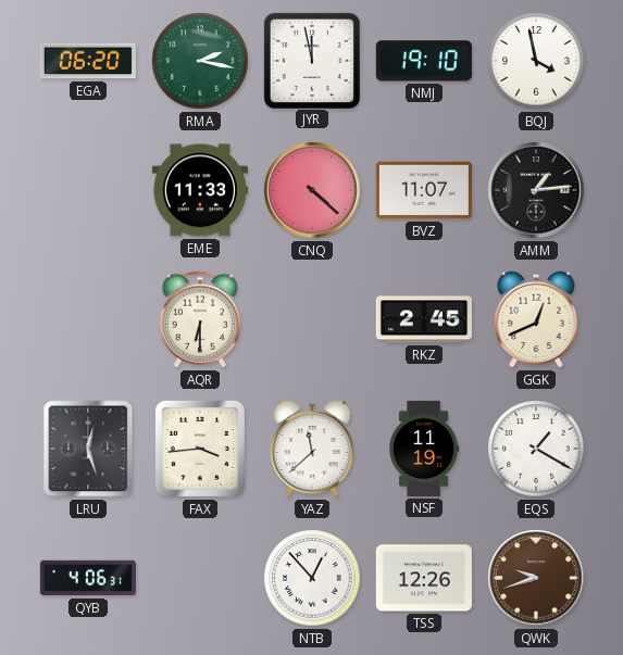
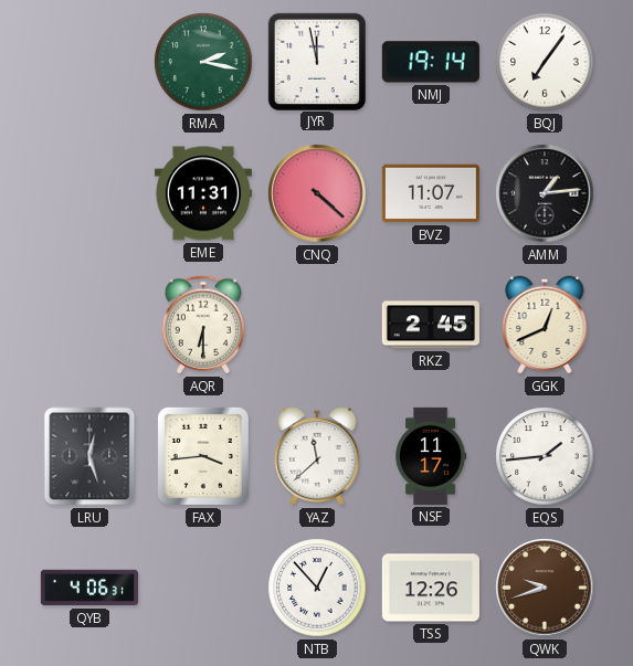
EGA: 06:20 -> none
NMJ: 19:10 -> 19:14
BQJ: 3:58 -> 7:06
EME: 11:33 -> 11:31
NSF: 11:19 -> 11:17
EQS: 1:20 -> 1:44
